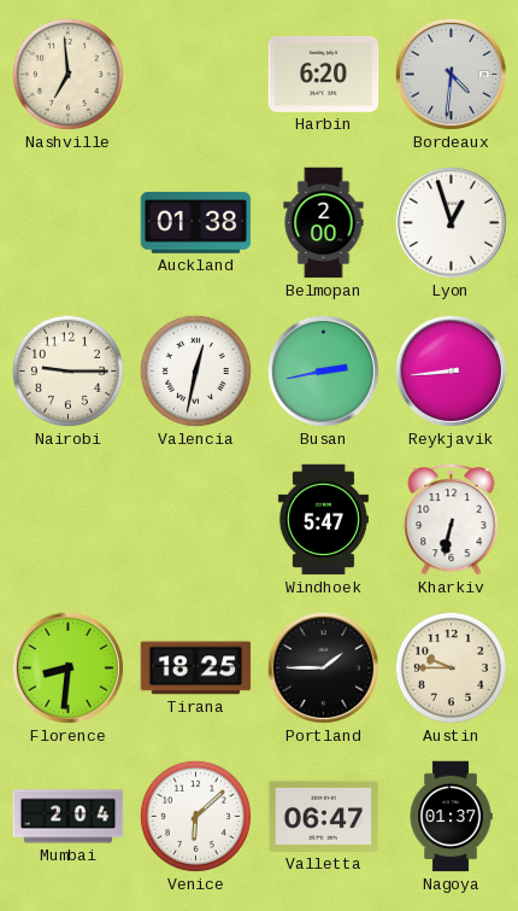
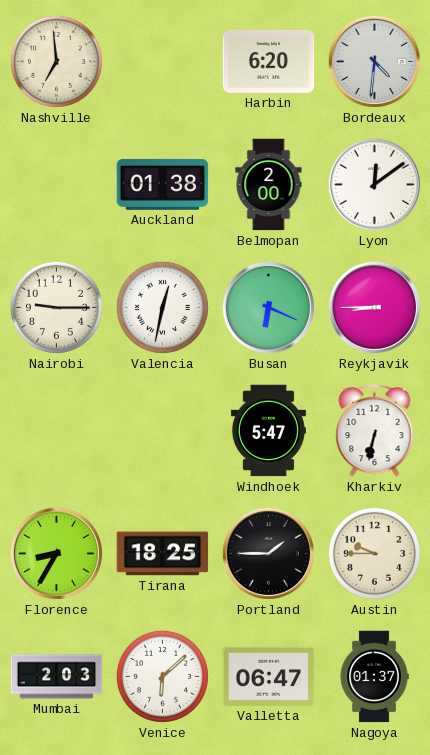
Lyon: 12:57 -> 12:09
Busan: 2:43 -> 6:19
Reykjavik: 8:44 -> 8:45
Florence: 8:31 -> 8:35
Mumbai: 2:04 -> 2:03
